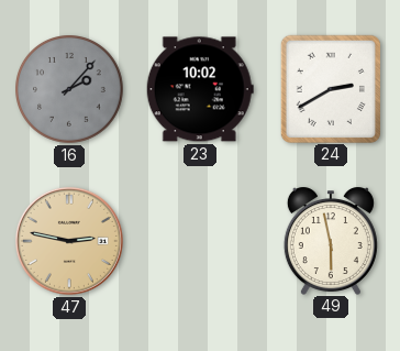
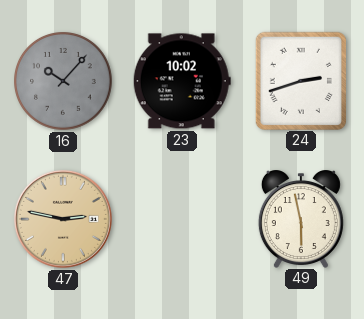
16: 2:07 -> 10:07
24: 2:40 -> 2:42
